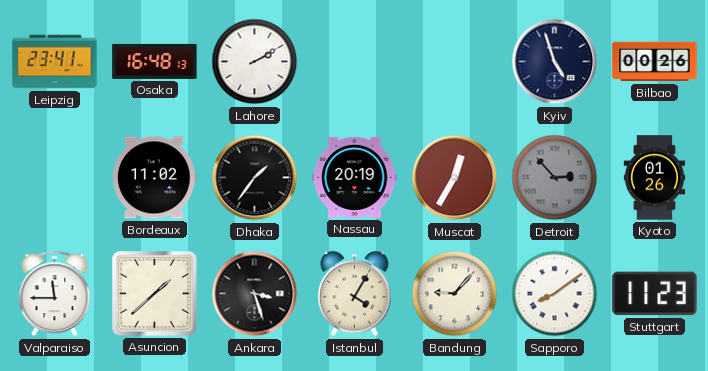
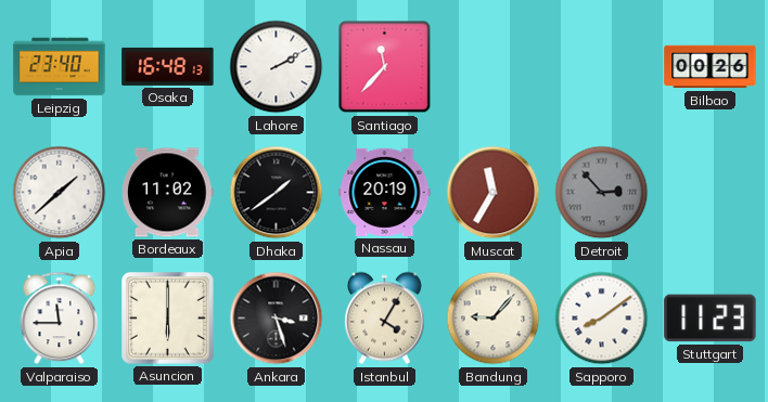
Leipzig: 23:41 -> 23:40
Santiago: none -> 11:37
Kyiv: 4:57 -> none
Apia: none -> 1:38
Dhaka: 1:36 -> 1:39
Muscat: 12:35 -> 11:35
Kyoto: 01:26 -> none
Asuncion: 1:38 -> 6:00
